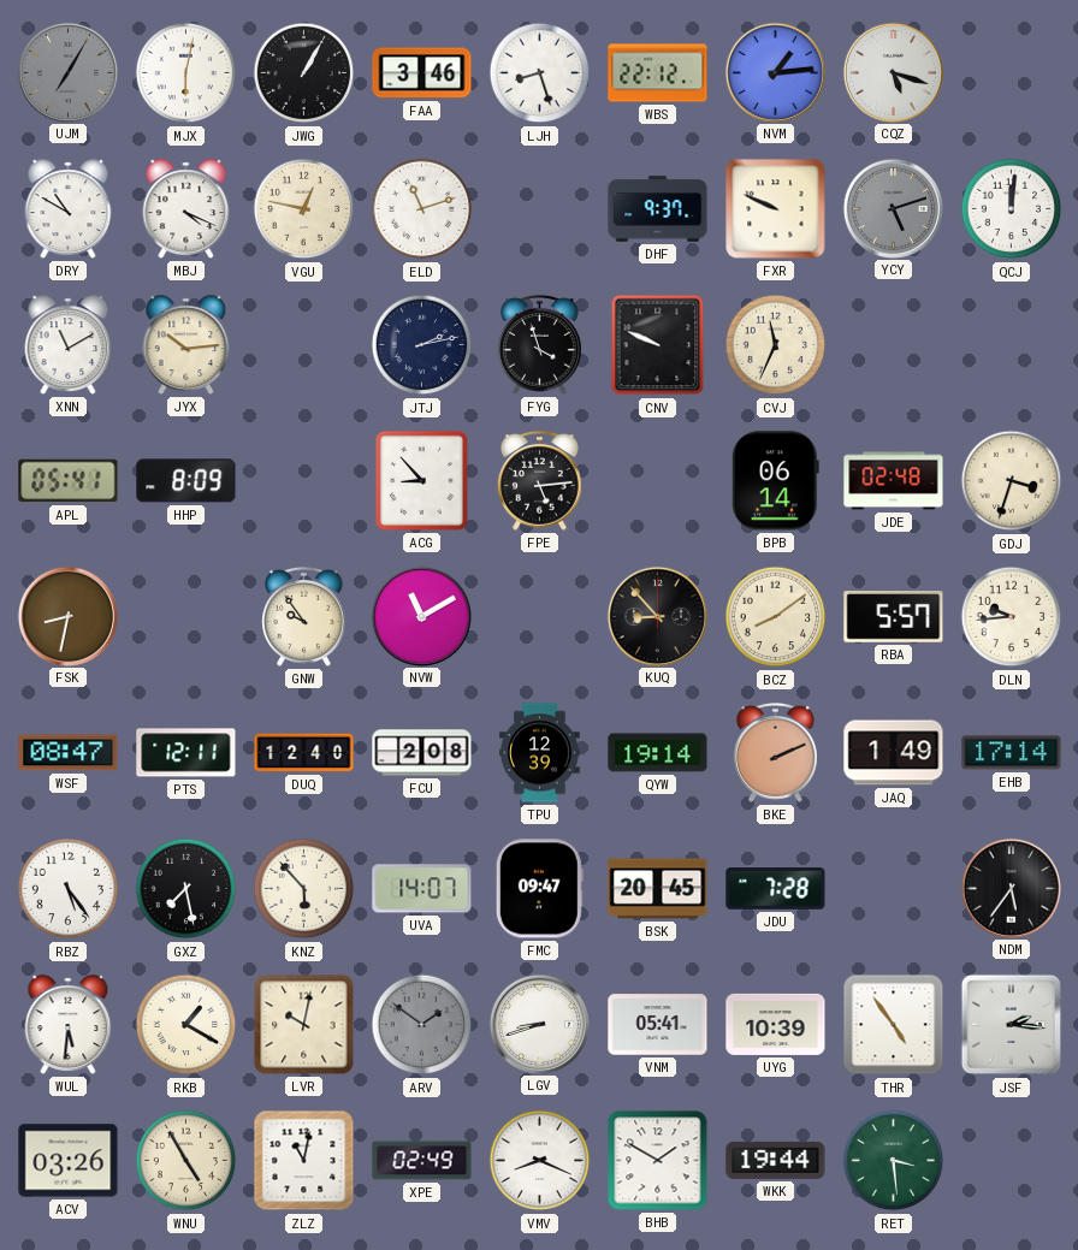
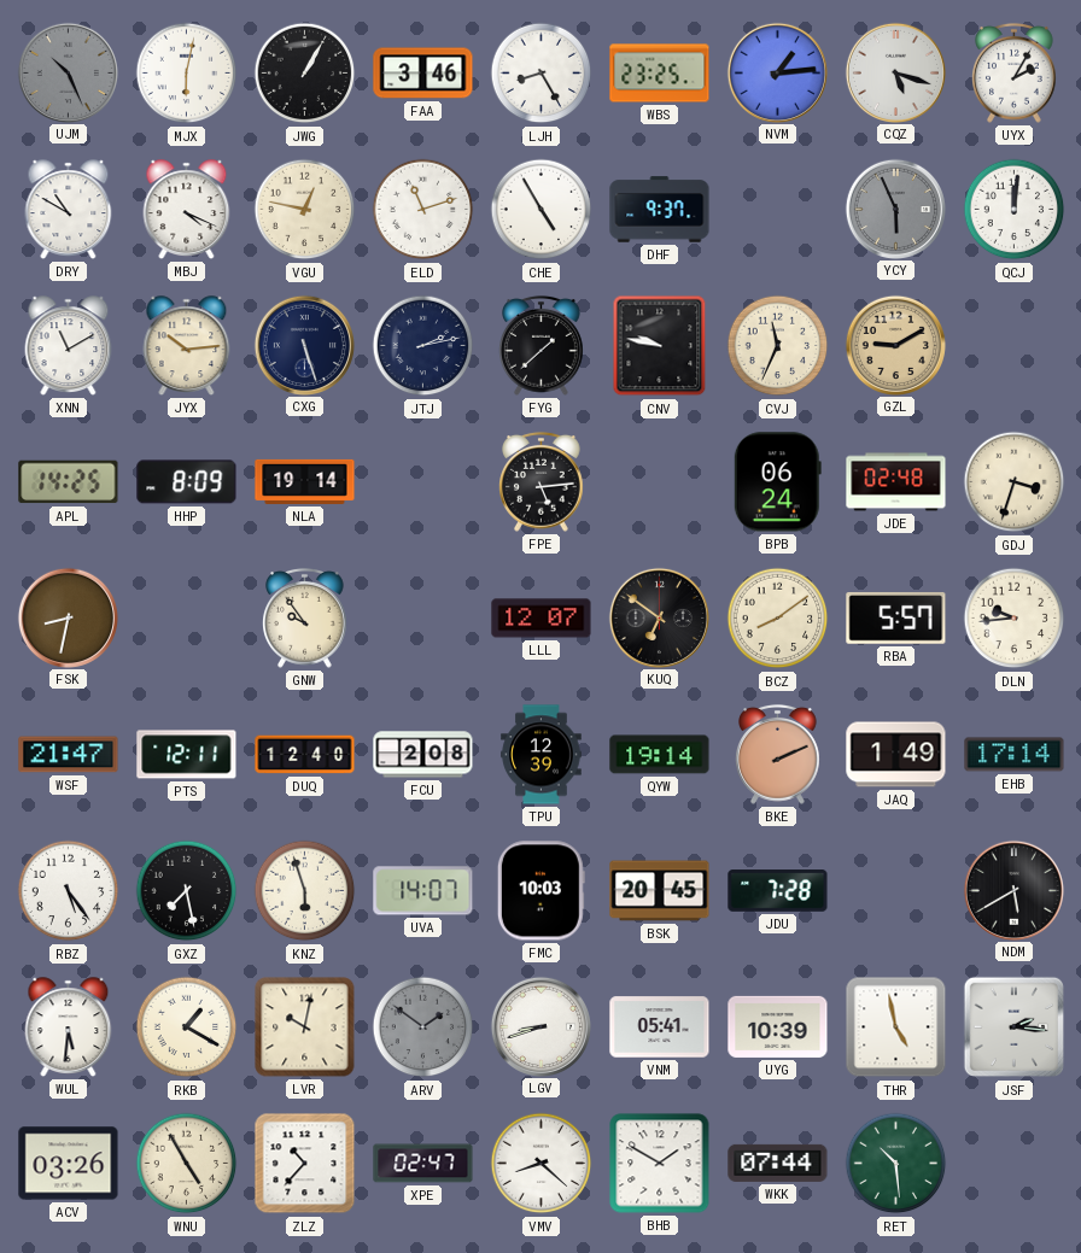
UJM: 7:05 -> 10:26
LJH: 8:27 -> 8:25
WBS: 22:12 -> 23:25
UYX: none -> 2:05
CHE: none -> 4:55
FXR: 9:49 -> none
YCY: 5:12 -> 5:56
CXG: none -> 5:27
FYG: 3:57 -> 1:38
CNV: 9:49 -> 9:47
GZL: none -> 9:10
APL: 05:41 -> 14:25
NLA: none -> 19:14
ACG: 8:53 -> none
BPB: 06:14 -> 06:24
NVW: 11:10 -> none
LLL: none -> 12:07
KUQ: 8:53 -> 6:51
WSF: 08:47 -> 21:47
KNZ: 5:53 -> 5:57
FMC: 09:47 -> 10:03
NDM: 5:36 -> 5:40
THR: 4:54 -> 4:58
ZLZ: 11:02 -> 10:37
XPE: 02:49 -> 02:47
VMV: 8:19 -> 8:22
WKK: 19:44 -> 07:44
RET: 3:29 -> 10:29
